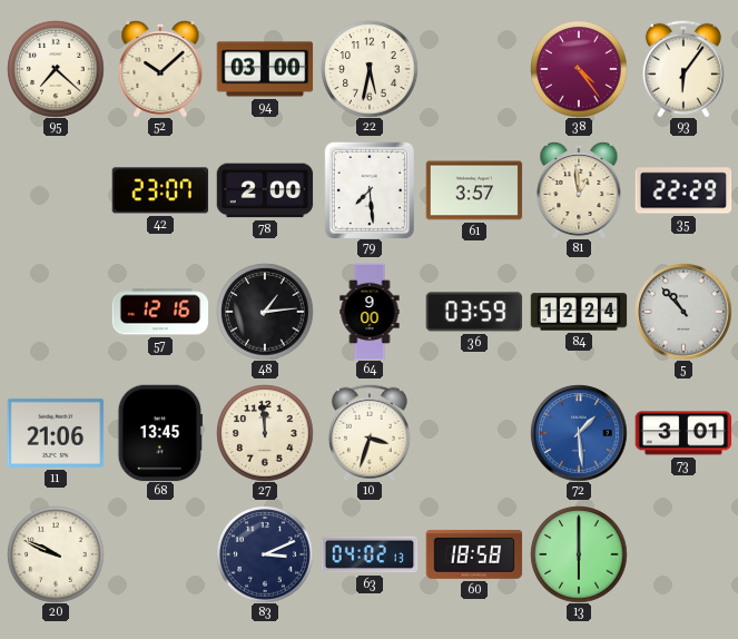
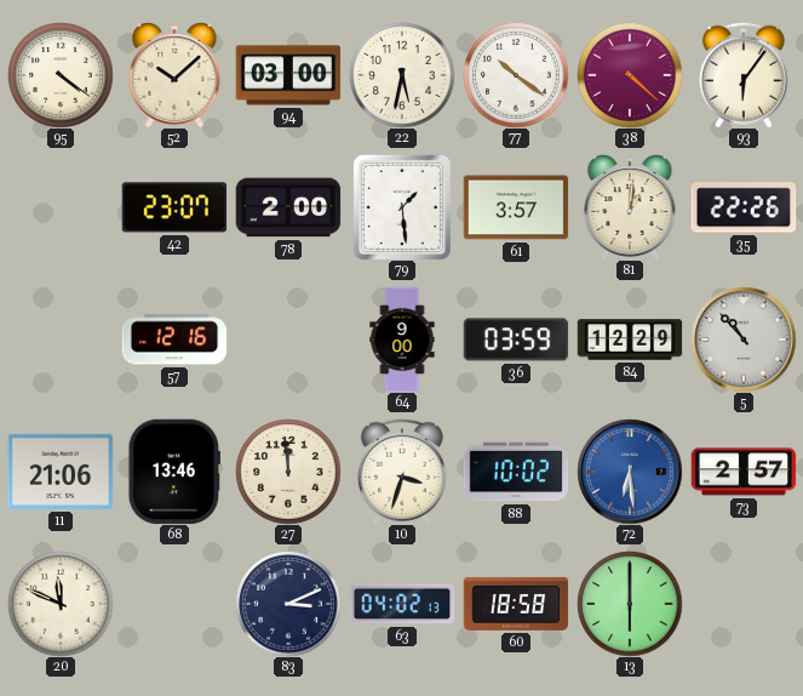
95: 7:22 -> 4:21
77: none -> 10:21
38: 4:24 -> 4:22
79: 7:29 -> 1:29
81: 12:59 -> 1:01
35: 22:29 -> 22:26
48: 1:14 -> none
84: 12:24 -> 12:29
68: 13:45 -> 13:46
88: none -> 10:02
72: 1:29 -> 6:29
73: 3:01 -> 2:57
20: 9:49 -> 11:49
